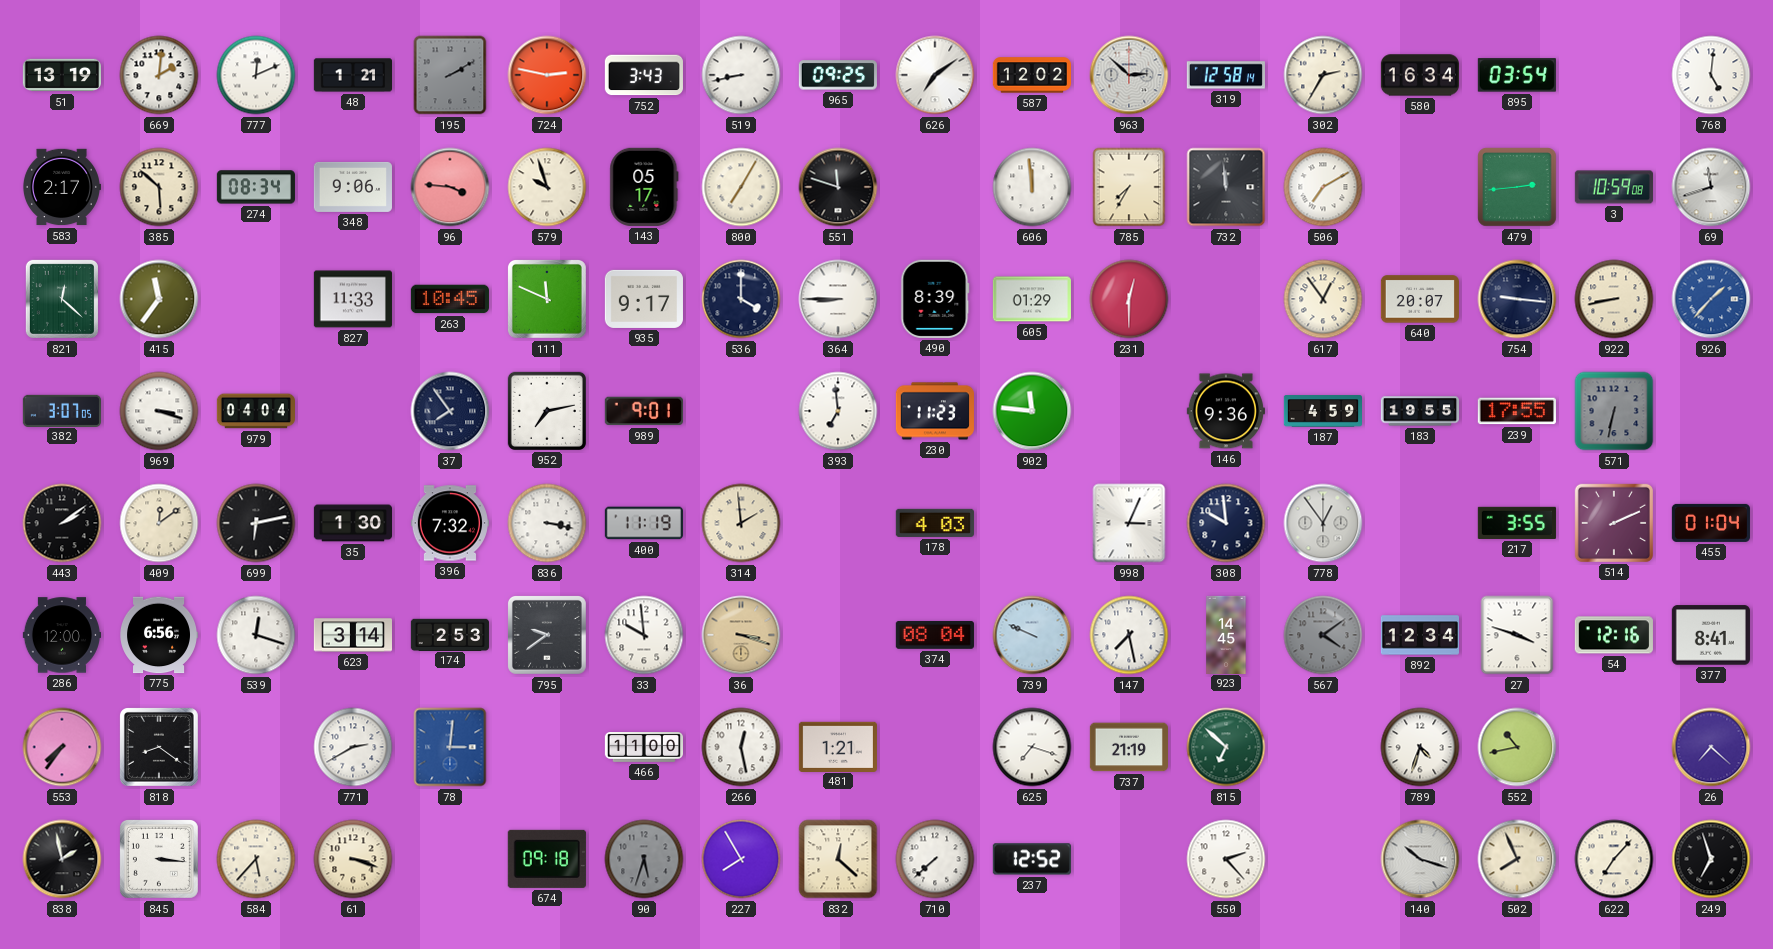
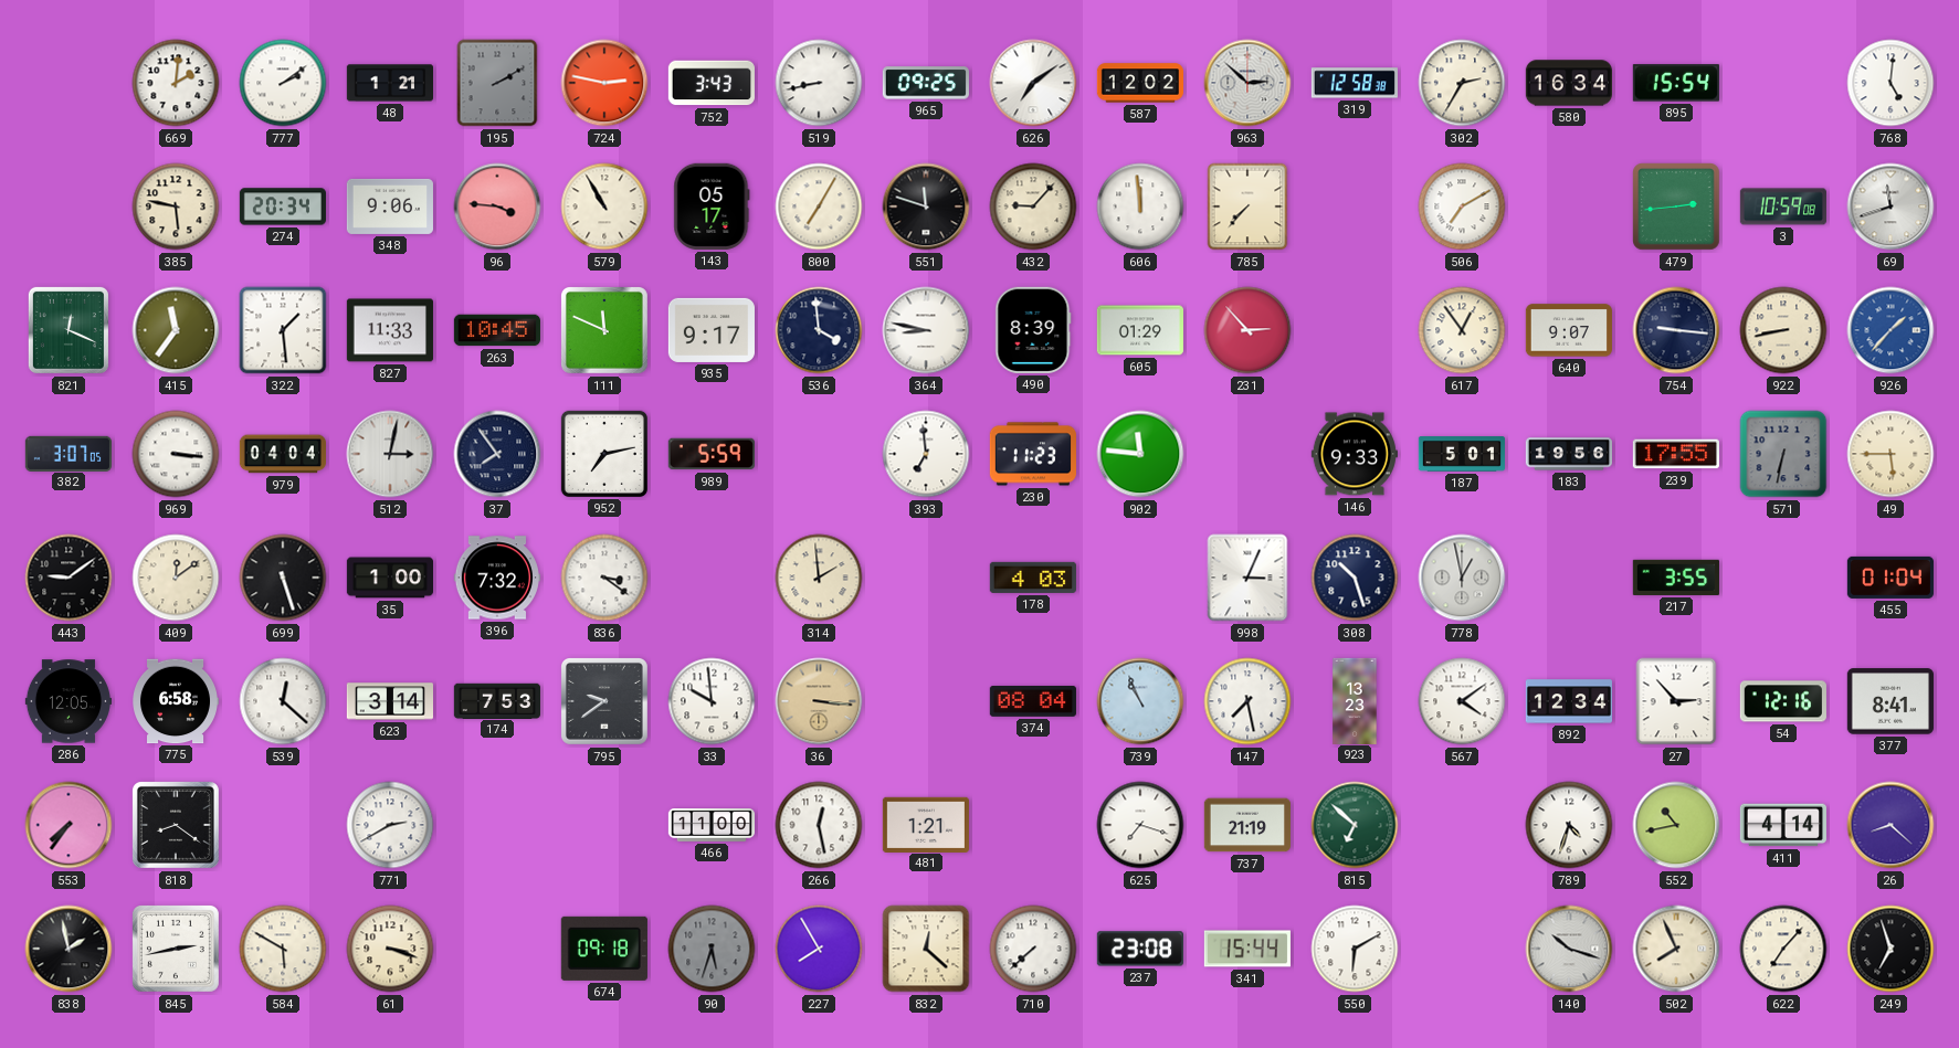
51: 13:19 -> none
777: 12:11 -> 2:09
319: 12:58:14 -> 12:58:38
895: 03:54 -> 15:54
583: 2:17 -> none
385: 5:52 -> 5:47
274: 08:34 -> 20:34
579: 9:57 -> 10:55
432: none -> 9:07
785: 7:35 -> 7:37
732: 11:59 -> none
821: 12:22 -> 12:19
322: none -> 1:29
536: 4:00 -> 3:59
364: 8:45 -> 8:47
231: 12:30 -> 2:53
640: 20:07 -> 9:07
969: 3:18 -> 3:16
512: none -> 3:02
989: 9:01 -> 5:59
146: 9:36 -> 9:33
187: 4:59 -> 5:01
183: 19:55 -> 19:56
49: none -> 5:45
443: 2:09 -> 9:09
699: 6:13 -> 5:27
35: 1:30 -> 1:00
836: 3:17 -> 3:21
400: 11:19 -> none
308: 9:59 -> 10:27
778: 12:54 -> 12:58
514: 2:11 -> none
286: 12:00 -> 12:05
775: 6:56 -> 6:58
539: 12:18 -> 12:22
174: 2:53 -> 7:53
36: 3:18 -> 3:16
739: 9:49 -> 10:56
923: 14:45 -> 13:23
567 dial: grey -> white
27: 3:48 -> 2:53
78: 3:01 -> none
411: none -> 4:14
26: 7:22 -> 8:22
845: 3:16 -> 2:43
584: 5:37 -> 5:50
237: 12:52 -> 23:08
341: none -> 15:44
550: 2:23 -> 6:10
